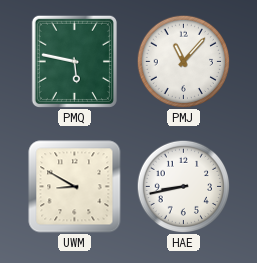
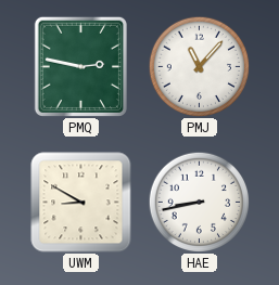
PMQ: 5:47 -> 2:47
